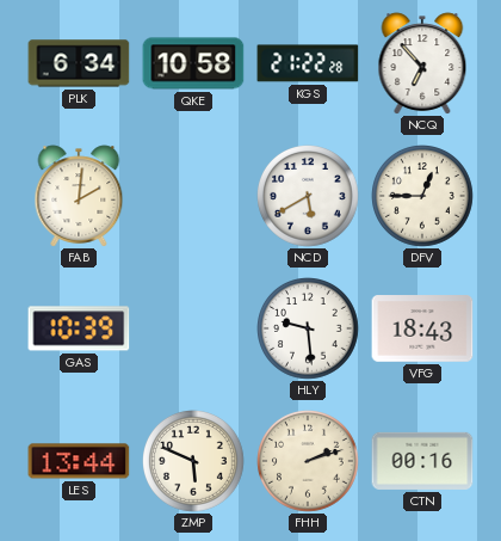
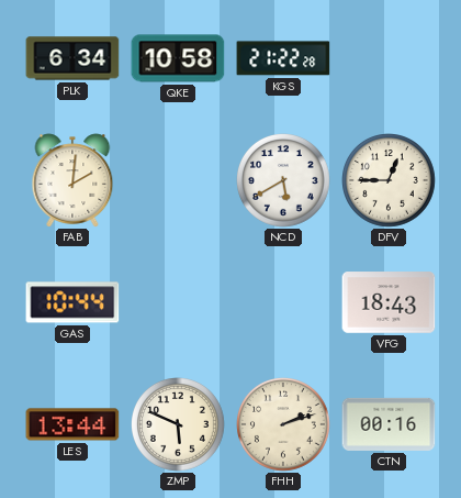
NCQ: 6:53 -> none
GAS: 10:39 -> 10:44
HLY: 9:29 -> none
